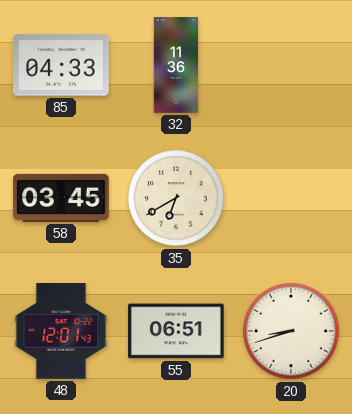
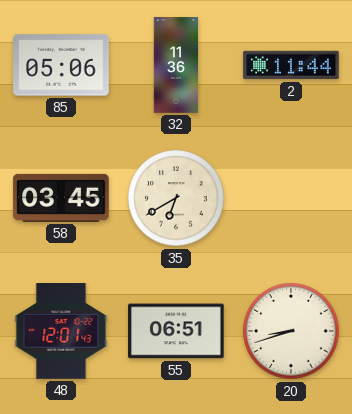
85: 04:33 -> 05:06
2: none -> 11:44
